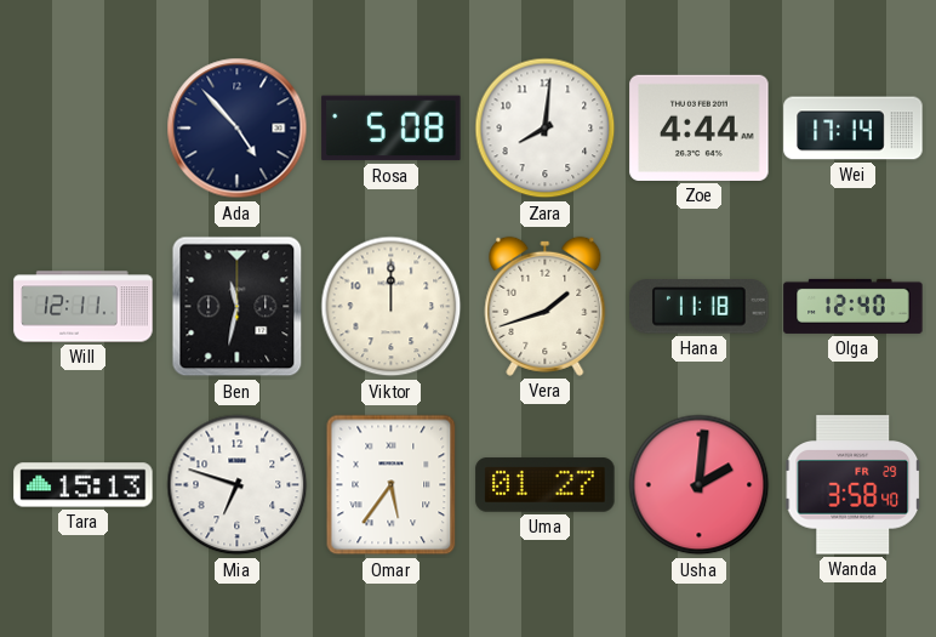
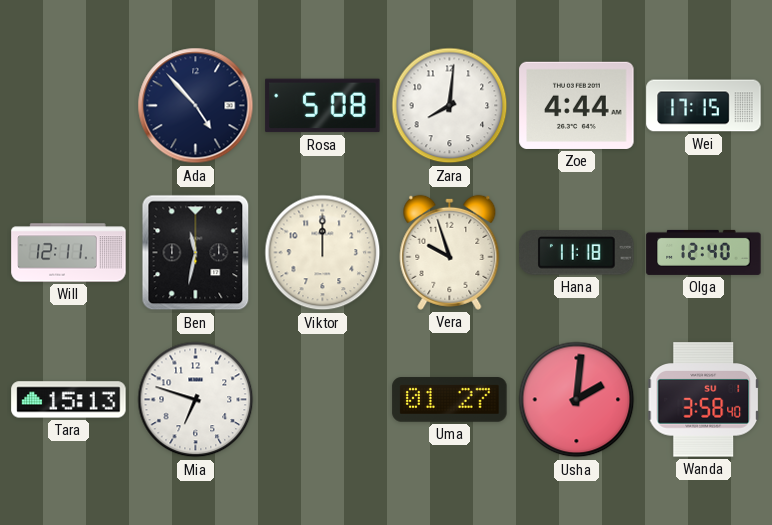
Wei: 17:14 -> 17:15
Vera: 1:42 -> 9:57
Omar: 5:36 -> none
Wanda date: FR 29 -> SU 1
